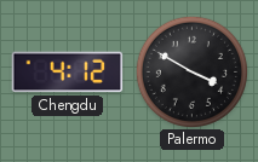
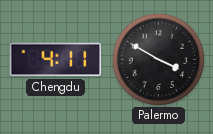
Chengdu: 4:12 -> 4:11
